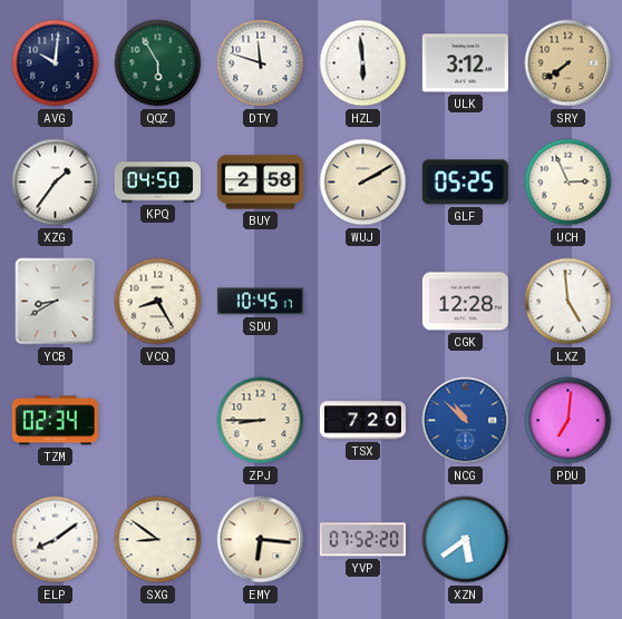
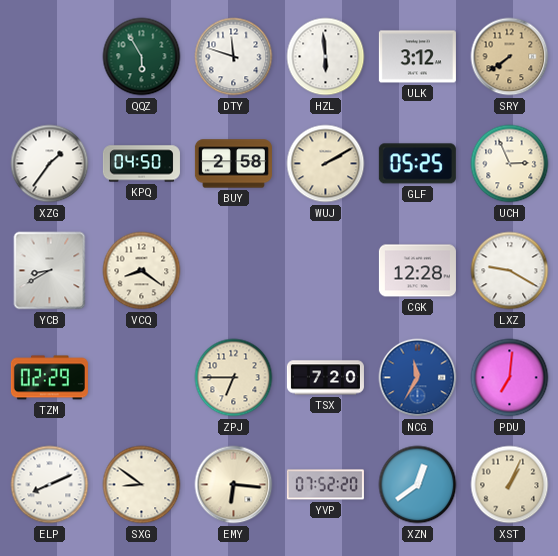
AVG: 10:01 -> none
VCQ: 8:25 -> 8:21
SDU: 10:45 -> none
LXZ: 4:59 -> 9:20
TZM: 02:34 -> 02:29
ZPJ: 8:45 -> 6:45
NCG: 10:52 -> 11:35
ELP: 8:09 -> 8:11
XZN: 5:39 -> 12:39
XST: none -> 1:04
